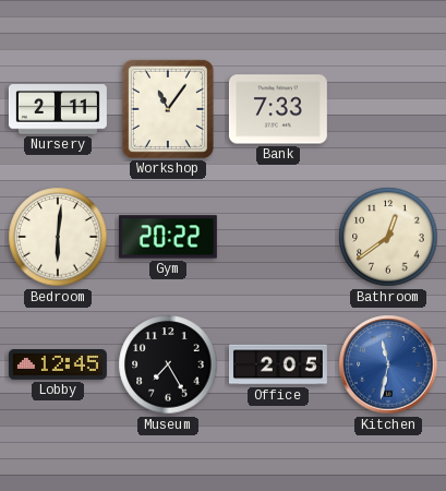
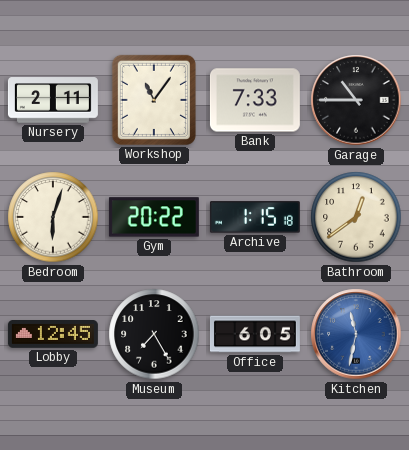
Garage: none -> 10:45
Bedroom: 6:01 -> 6:03
Archive: none -> 1:15
Office: 2:05 -> 6:05
